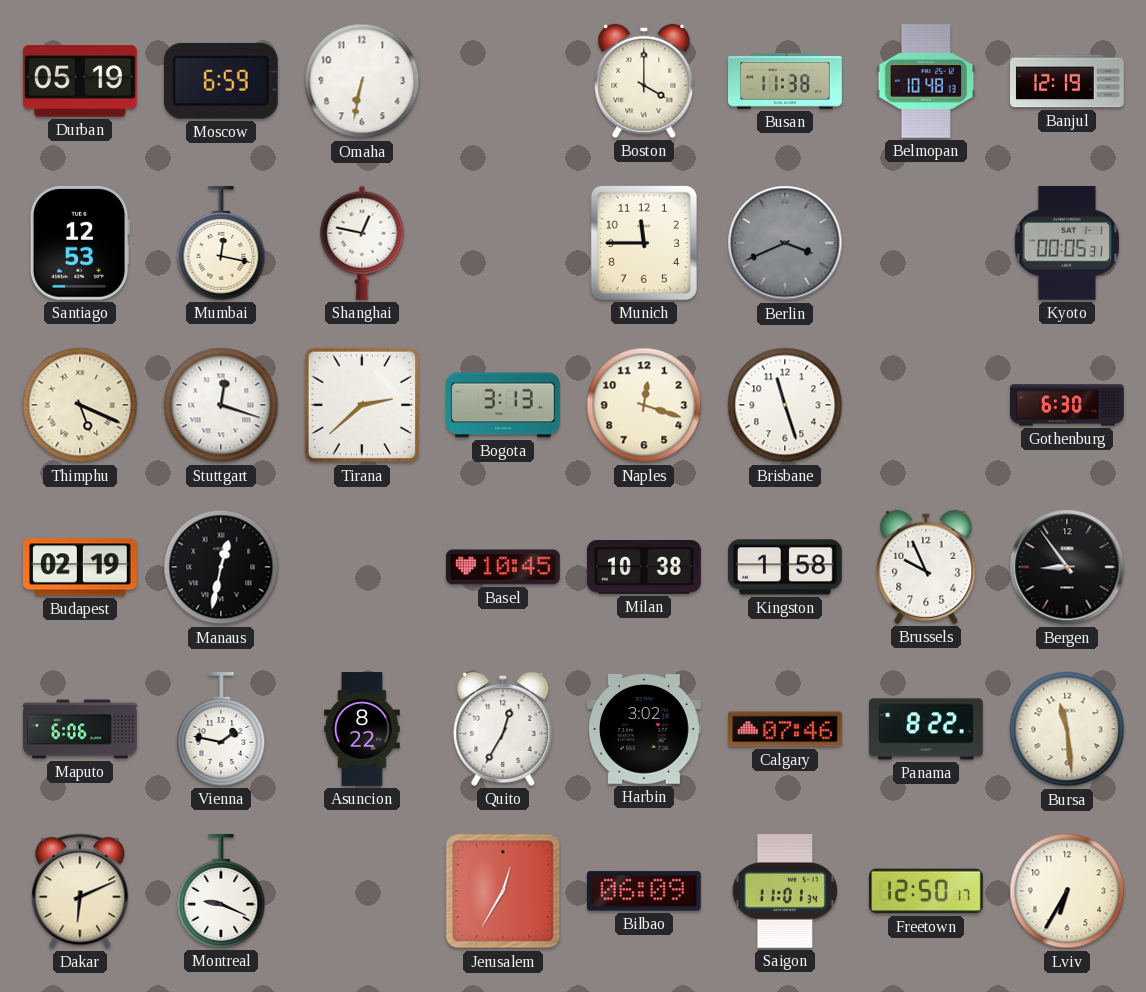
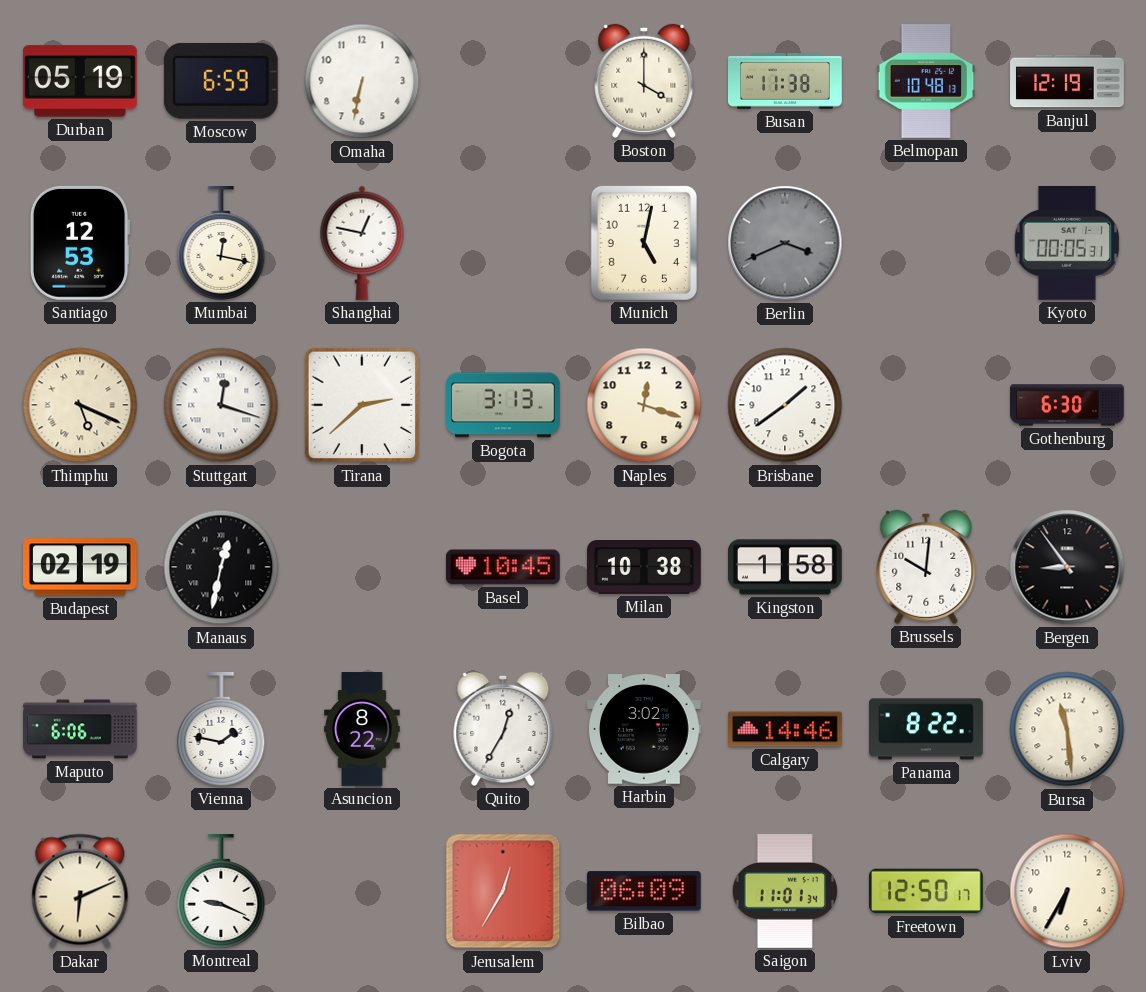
Munich: 11:45 -> 5:02
Brisbane: 11:27 -> 1:39
Brussels: 9:56 -> 10:01
Calgary: 07:46 -> 14:46
